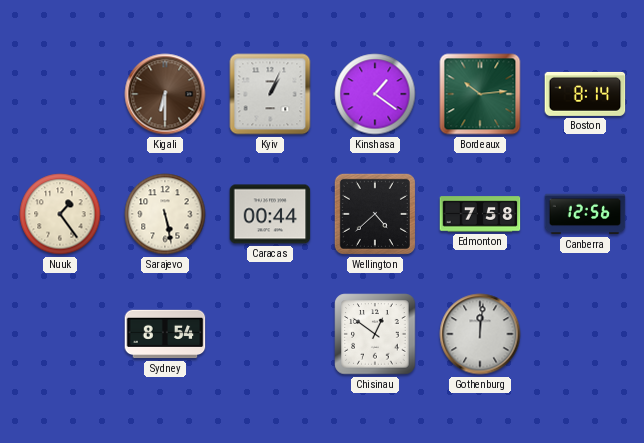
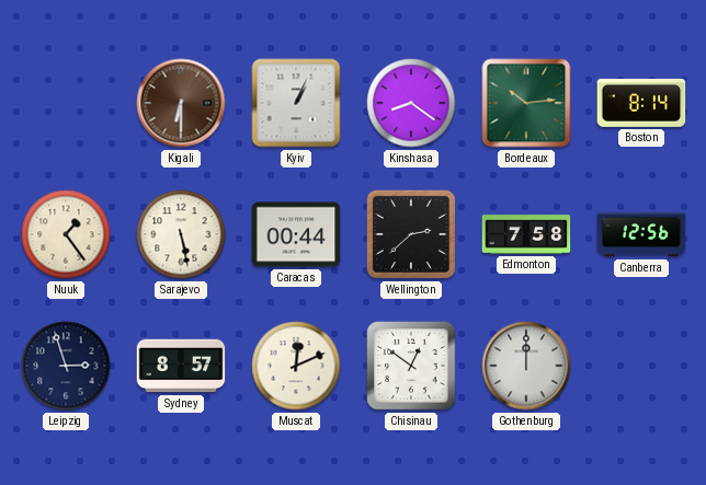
Kinshasa: 1:21 -> 8:21
Wellington: 4:38 -> 2:38
Leipzig: none -> 2:57
Sydney: 8:54 -> 8:57
Muscat: none -> 12:11
Gothenburg: 12:01 -> 12:00
